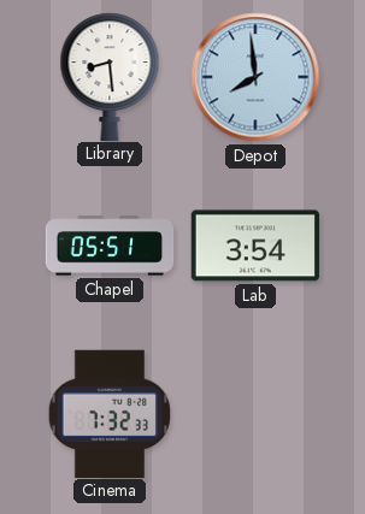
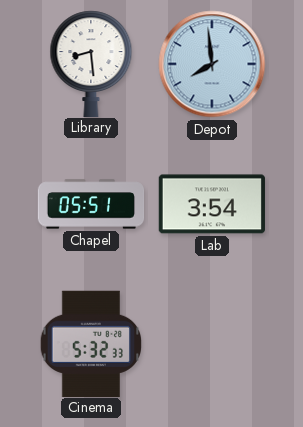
Cinema: 7:32 -> 5:32
